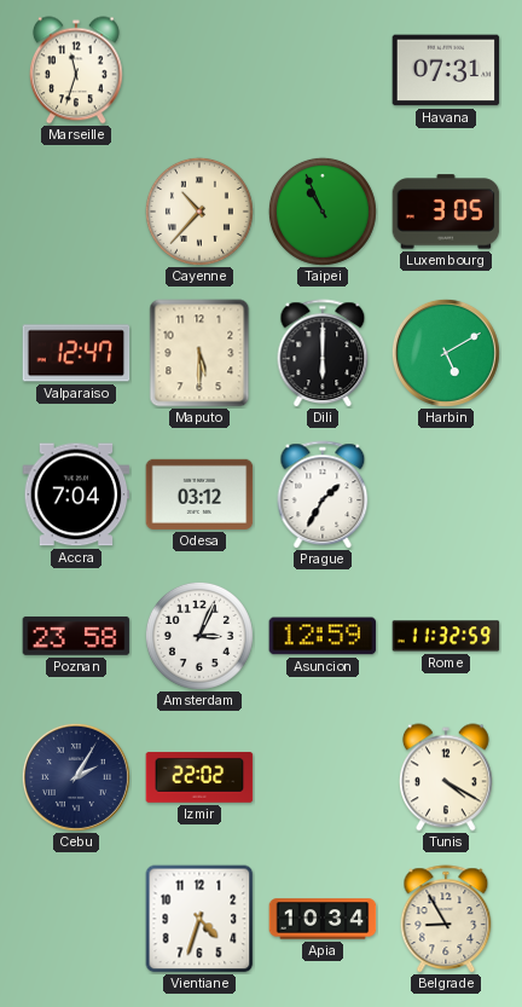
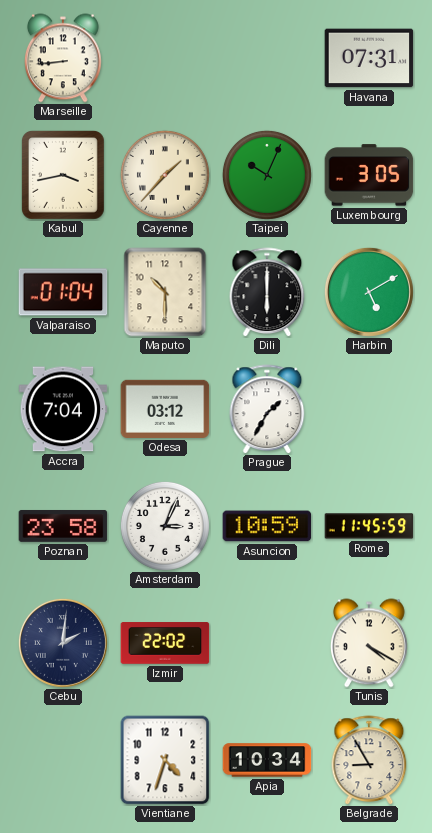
Marseille: 11:33 -> 8:44
Kabul: none -> 3:43
Cayenne: 10:37 -> 1:37
Taipei: 10:56 -> 10:04
Valparaiso: 12:47 -> 01:04
Maputo: 5:30 -> 10:30
Asuncion: 12:59 -> 10:59
Rome: 11:32 -> 11:45
Cebu: 2:05 -> 2:01
